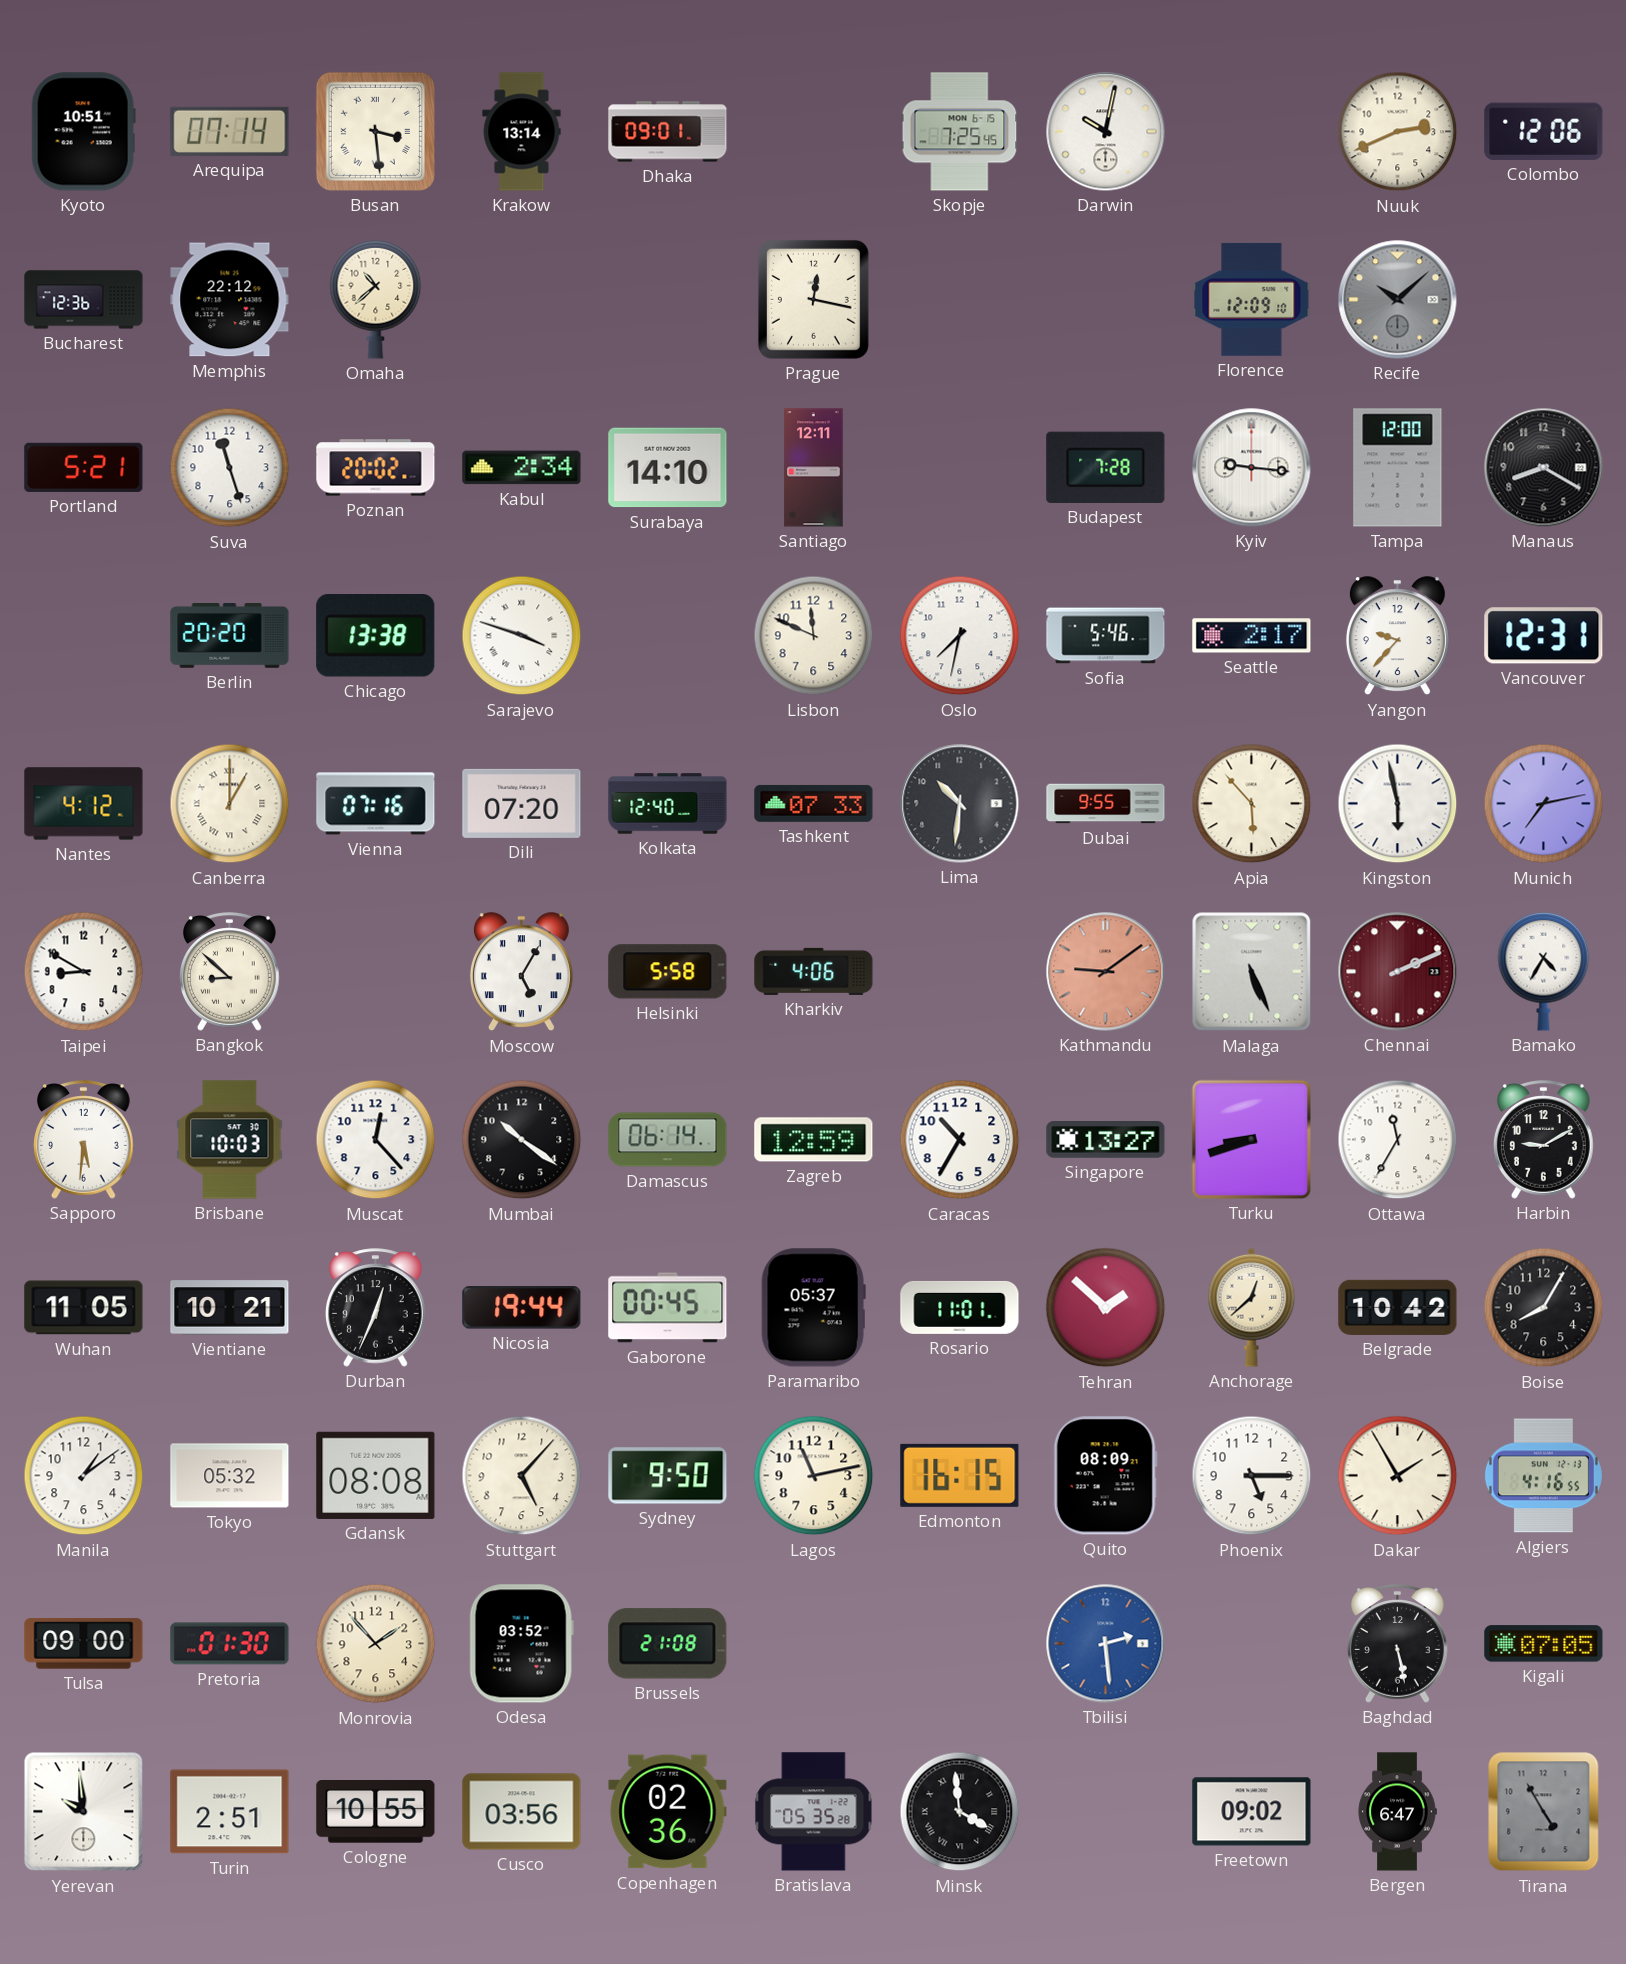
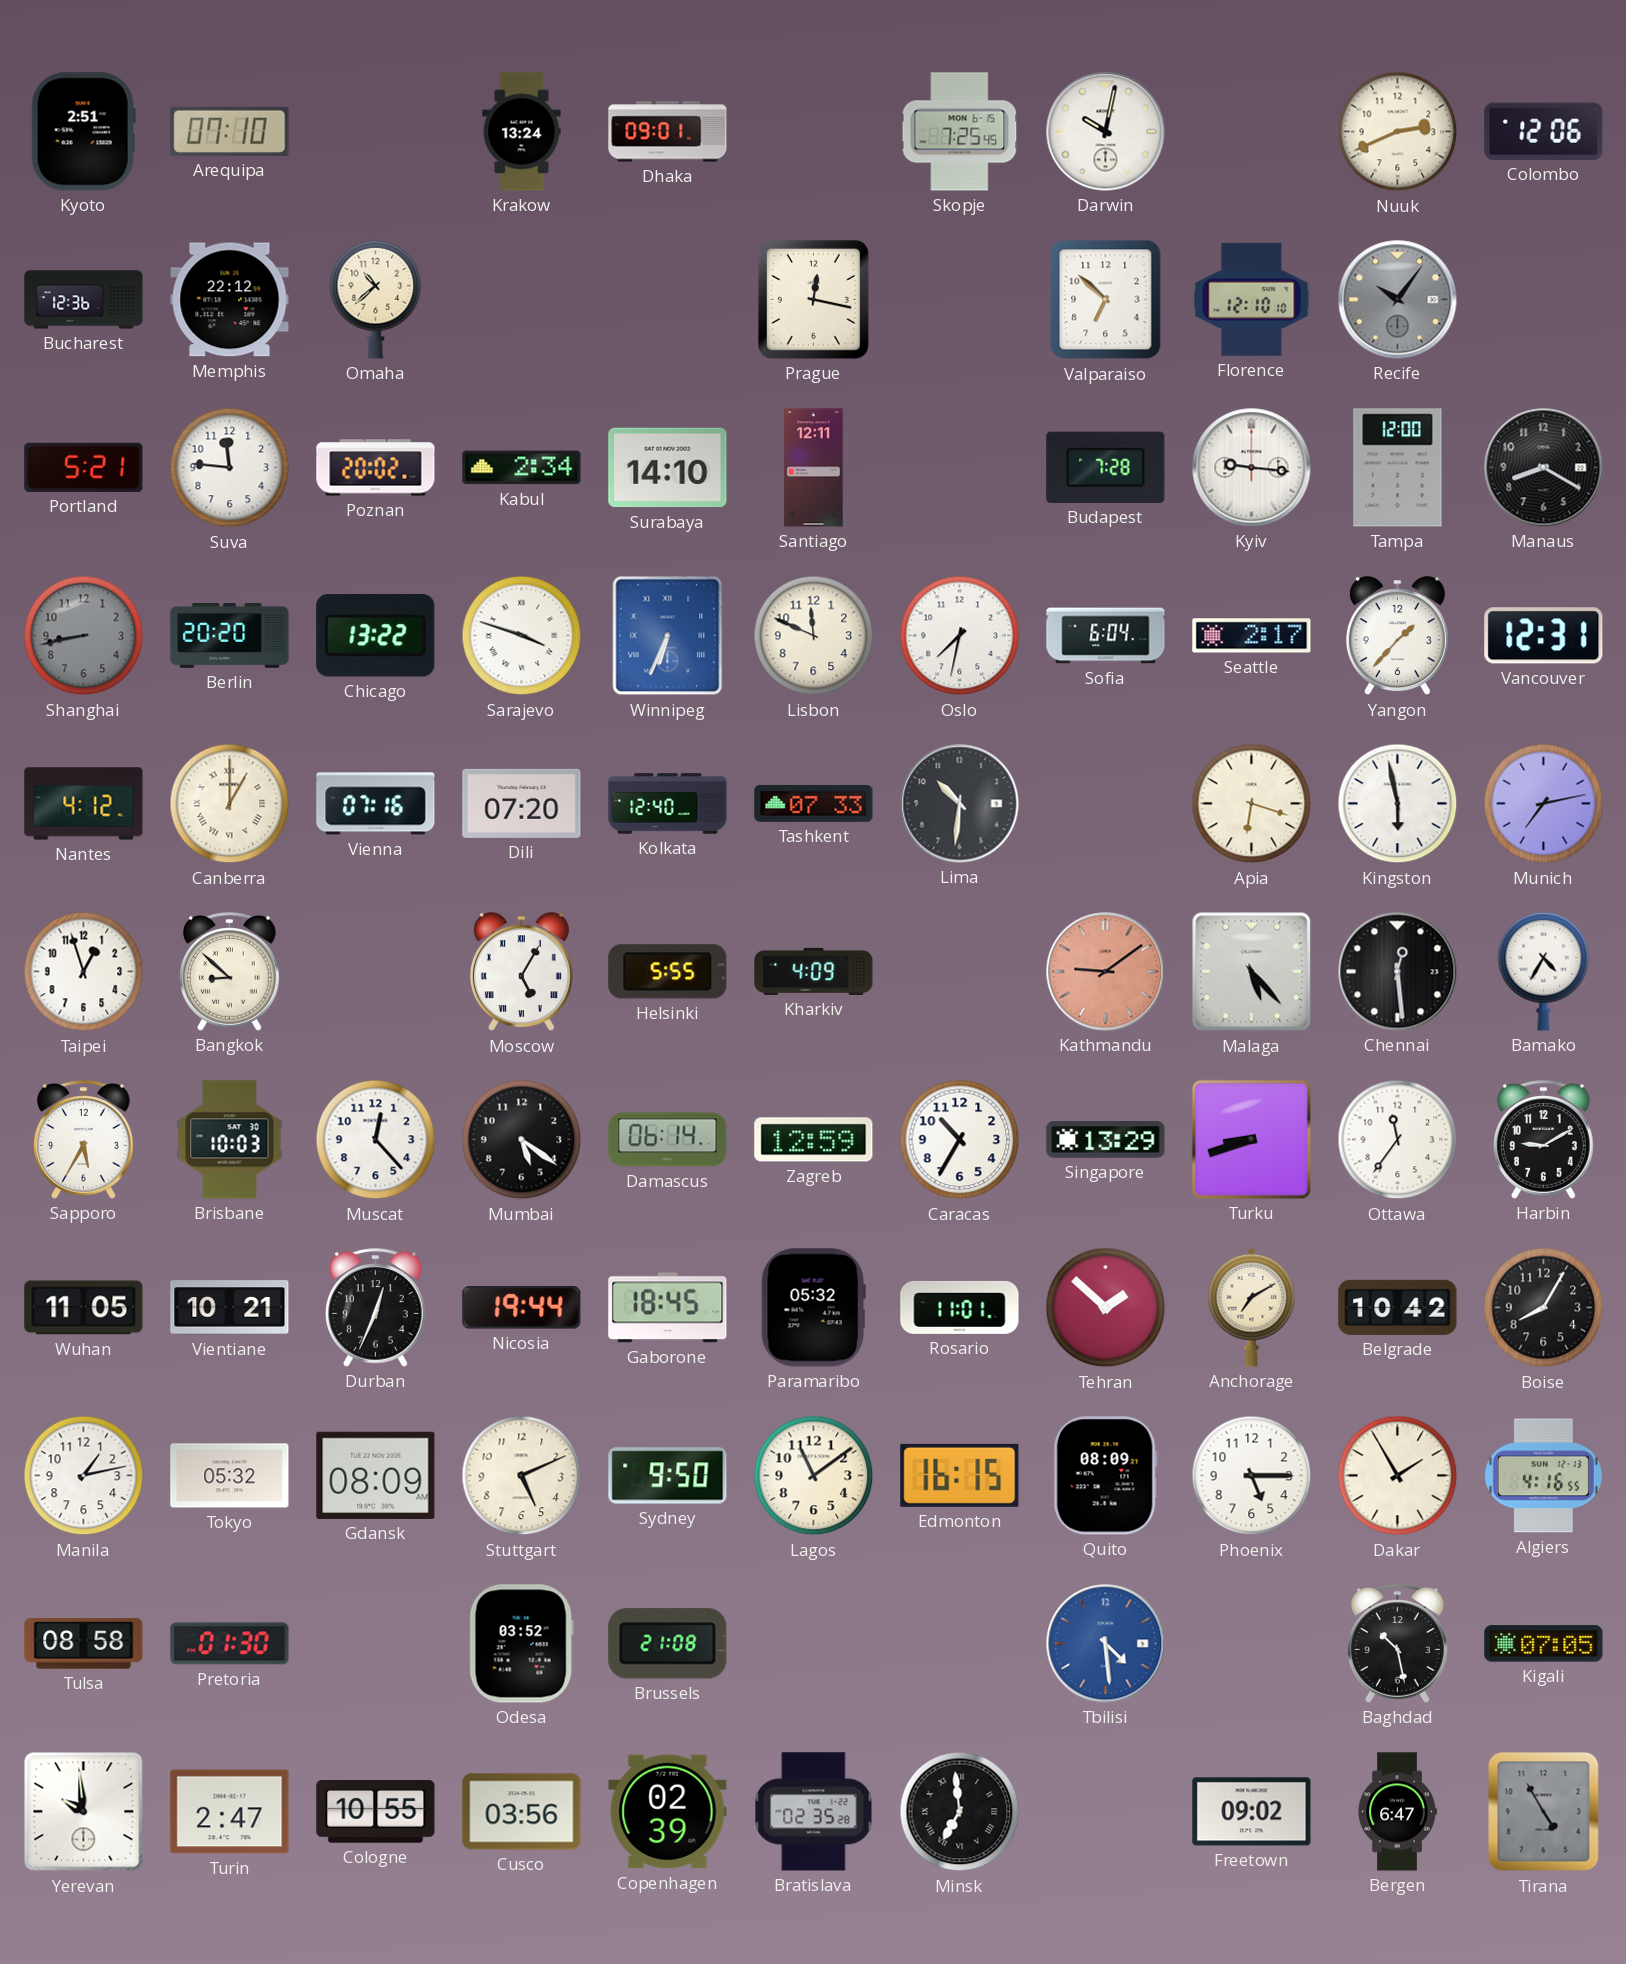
Kyoto: 10:51 -> 2:51
Arequipa: 07:14 -> 07:10
Busan: 3:29 -> none
Krakow: 13:14 -> 13:24
Valparaiso: none -> 6:52
Florence: 12:09 -> 12:10
Recife: 10:08 -> 10:06
Suva: 11:27 -> 11:46
Shanghai: none -> 8:43
Chicago: 13:38 -> 13:22
Winnipeg: none -> 6:34
Sofia: 5:46 -> 6:04
Yangon: 9:37 -> 1:37
Dubai: 9:55 -> none
Apia: 5:53 -> 6:18
Taipei: 8:50 -> 12:57
Helsinki: 5:58 -> 5:55
Kharkiv: 4:06 -> 4:09
Malaga: 5:26 -> 5:23
Chennai: 2:11 -> 12:29
Chennai dial: burgundy -> black
Sapporo: 5:31 -> 5:35
Mumbai: 10:21 -> 5:21
Singapore: 13:27 -> 13:29
Ottawa: 11:35 -> 11:36
Gaborone: 00:45 -> 18:45
Paramaribo: 05:37 -> 05:32
Anchorage: 12:38 -> 7:10
Manila: 1:09 -> 1:13
Gdansk: 08:08 -> 08:09
Stuttgart: 5:07 -> 5:11
Lagos: 11:13 -> 11:09
Tulsa: 09:00 -> 08:58
Monrovia: 1:53 -> none
Tbilisi: 2:29 -> 4:29
Baghdad: 5:28 -> 10:28
Turin: 2:51 -> 2:47
Copenhagen: 02:36 -> 02:39
Bratislava: 05:35 -> 02:35
Minsk: 3:59 -> 6:59
